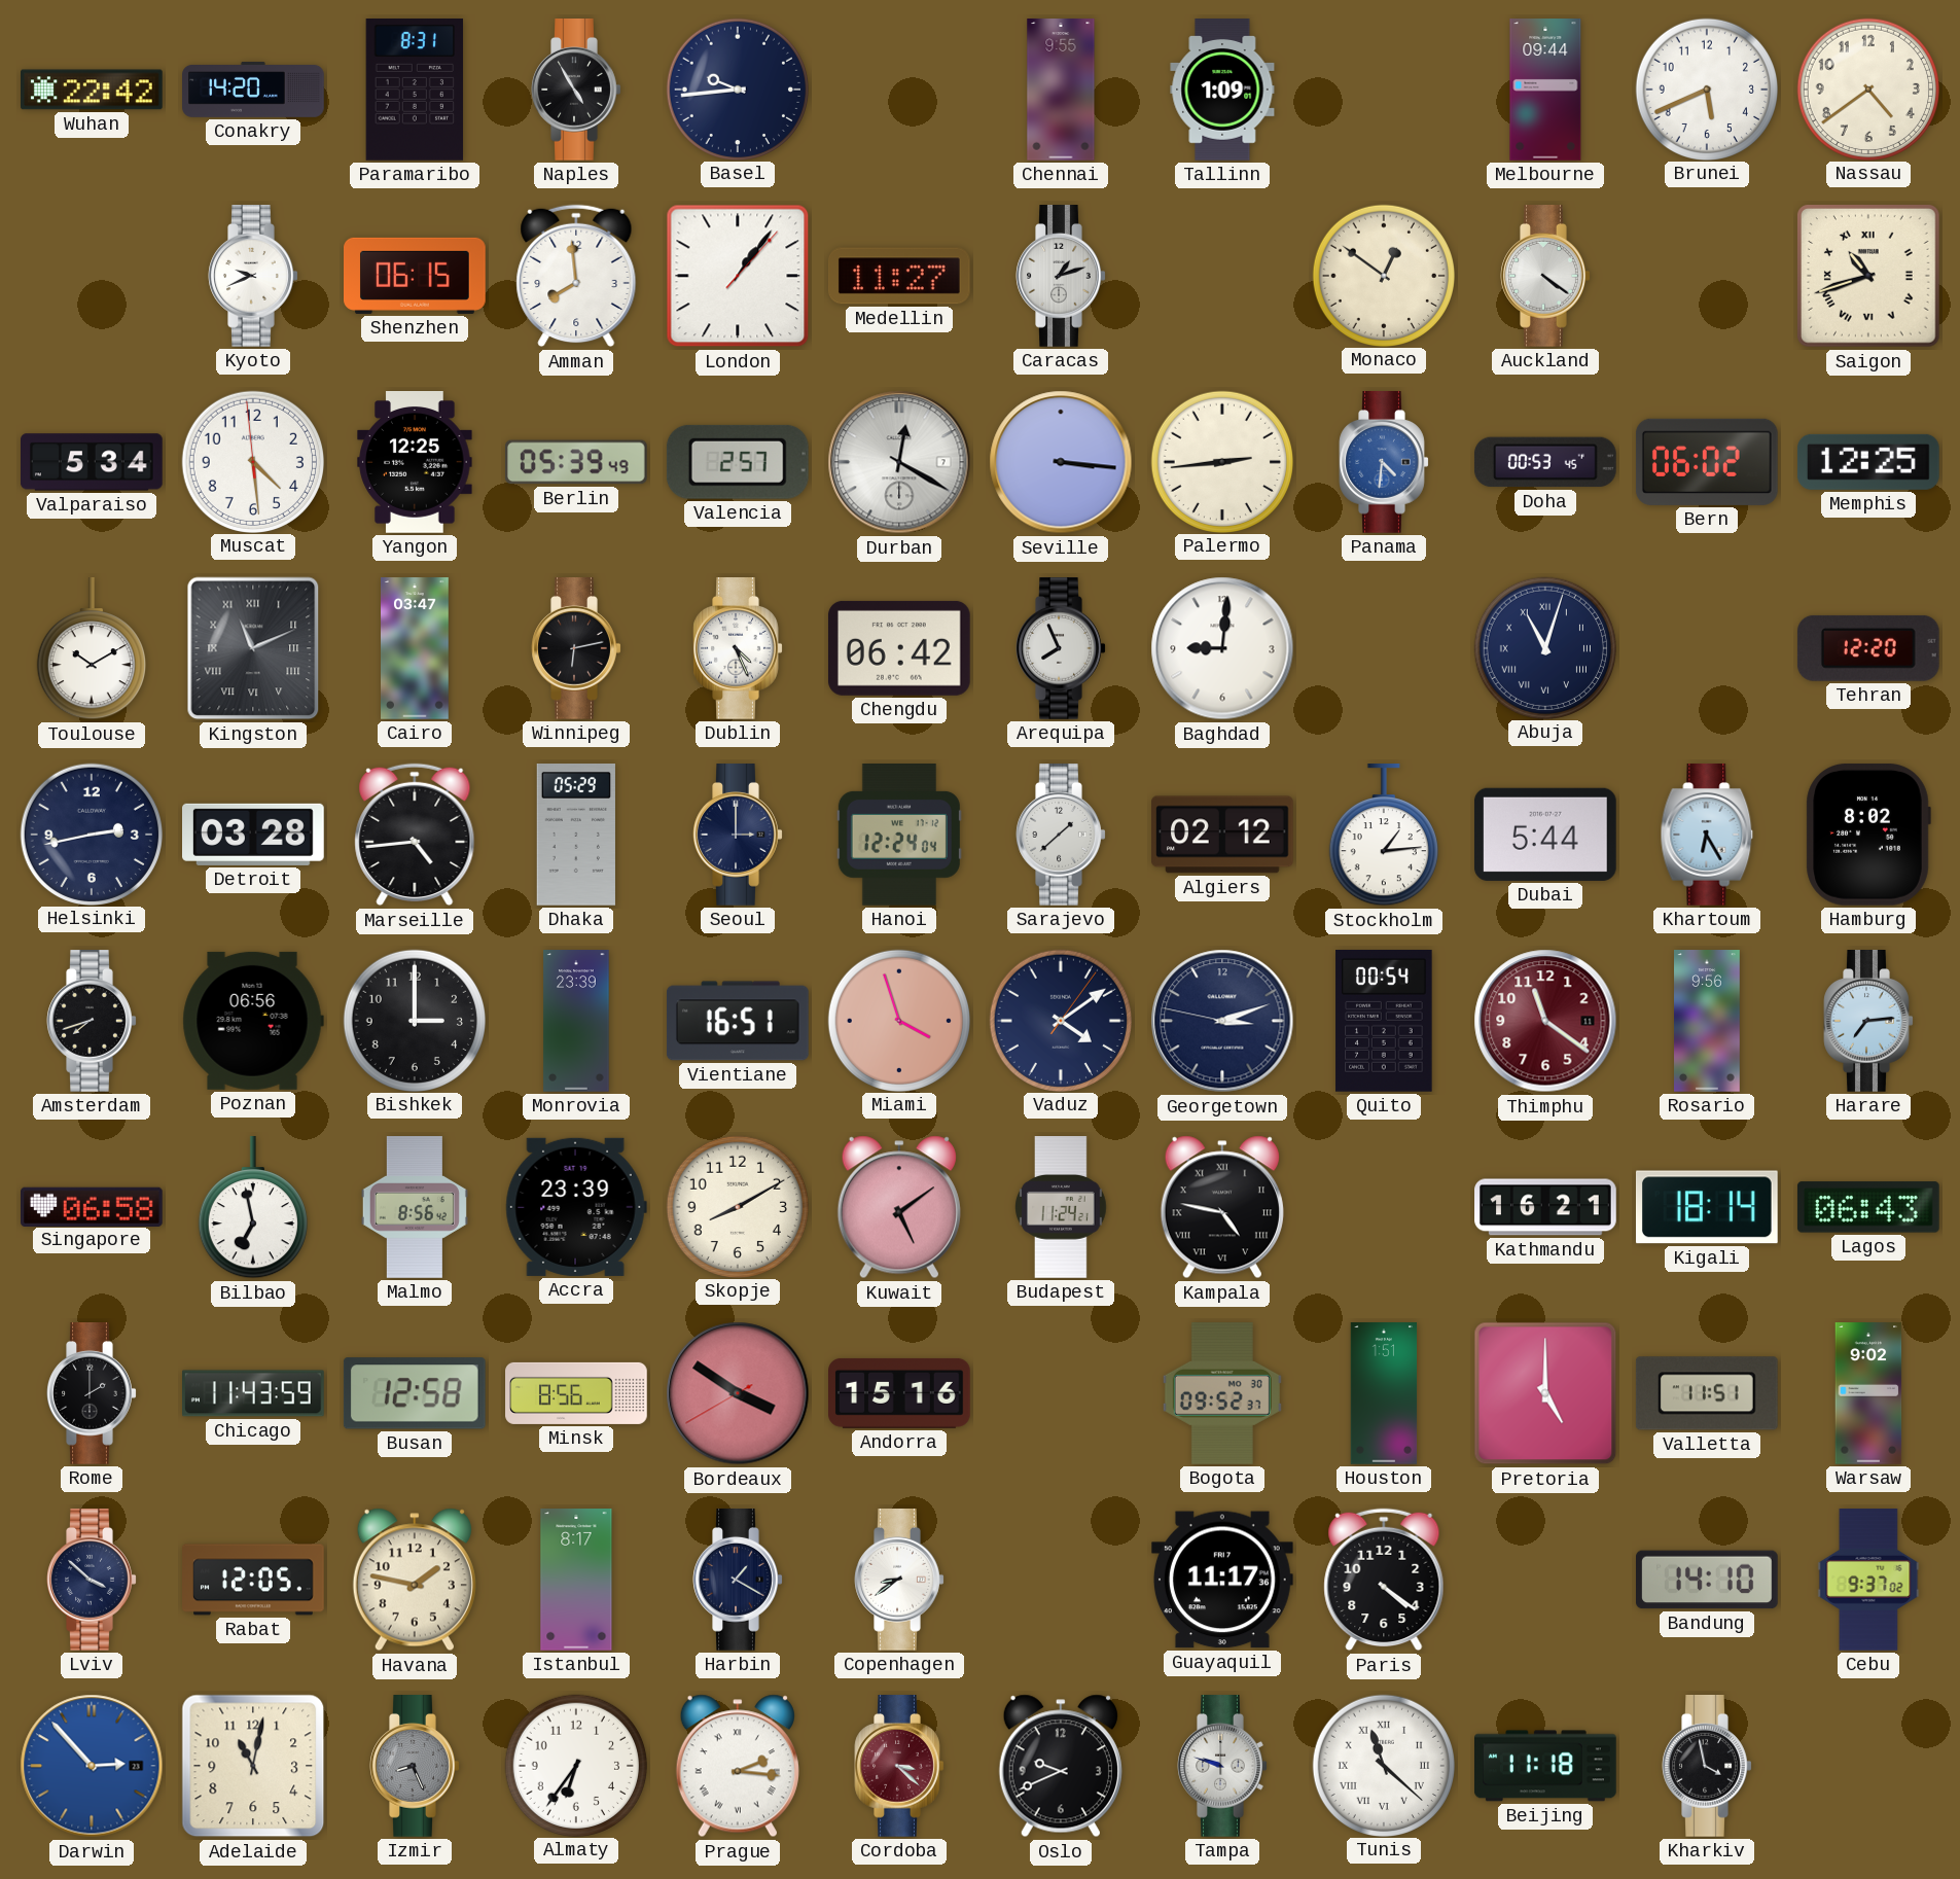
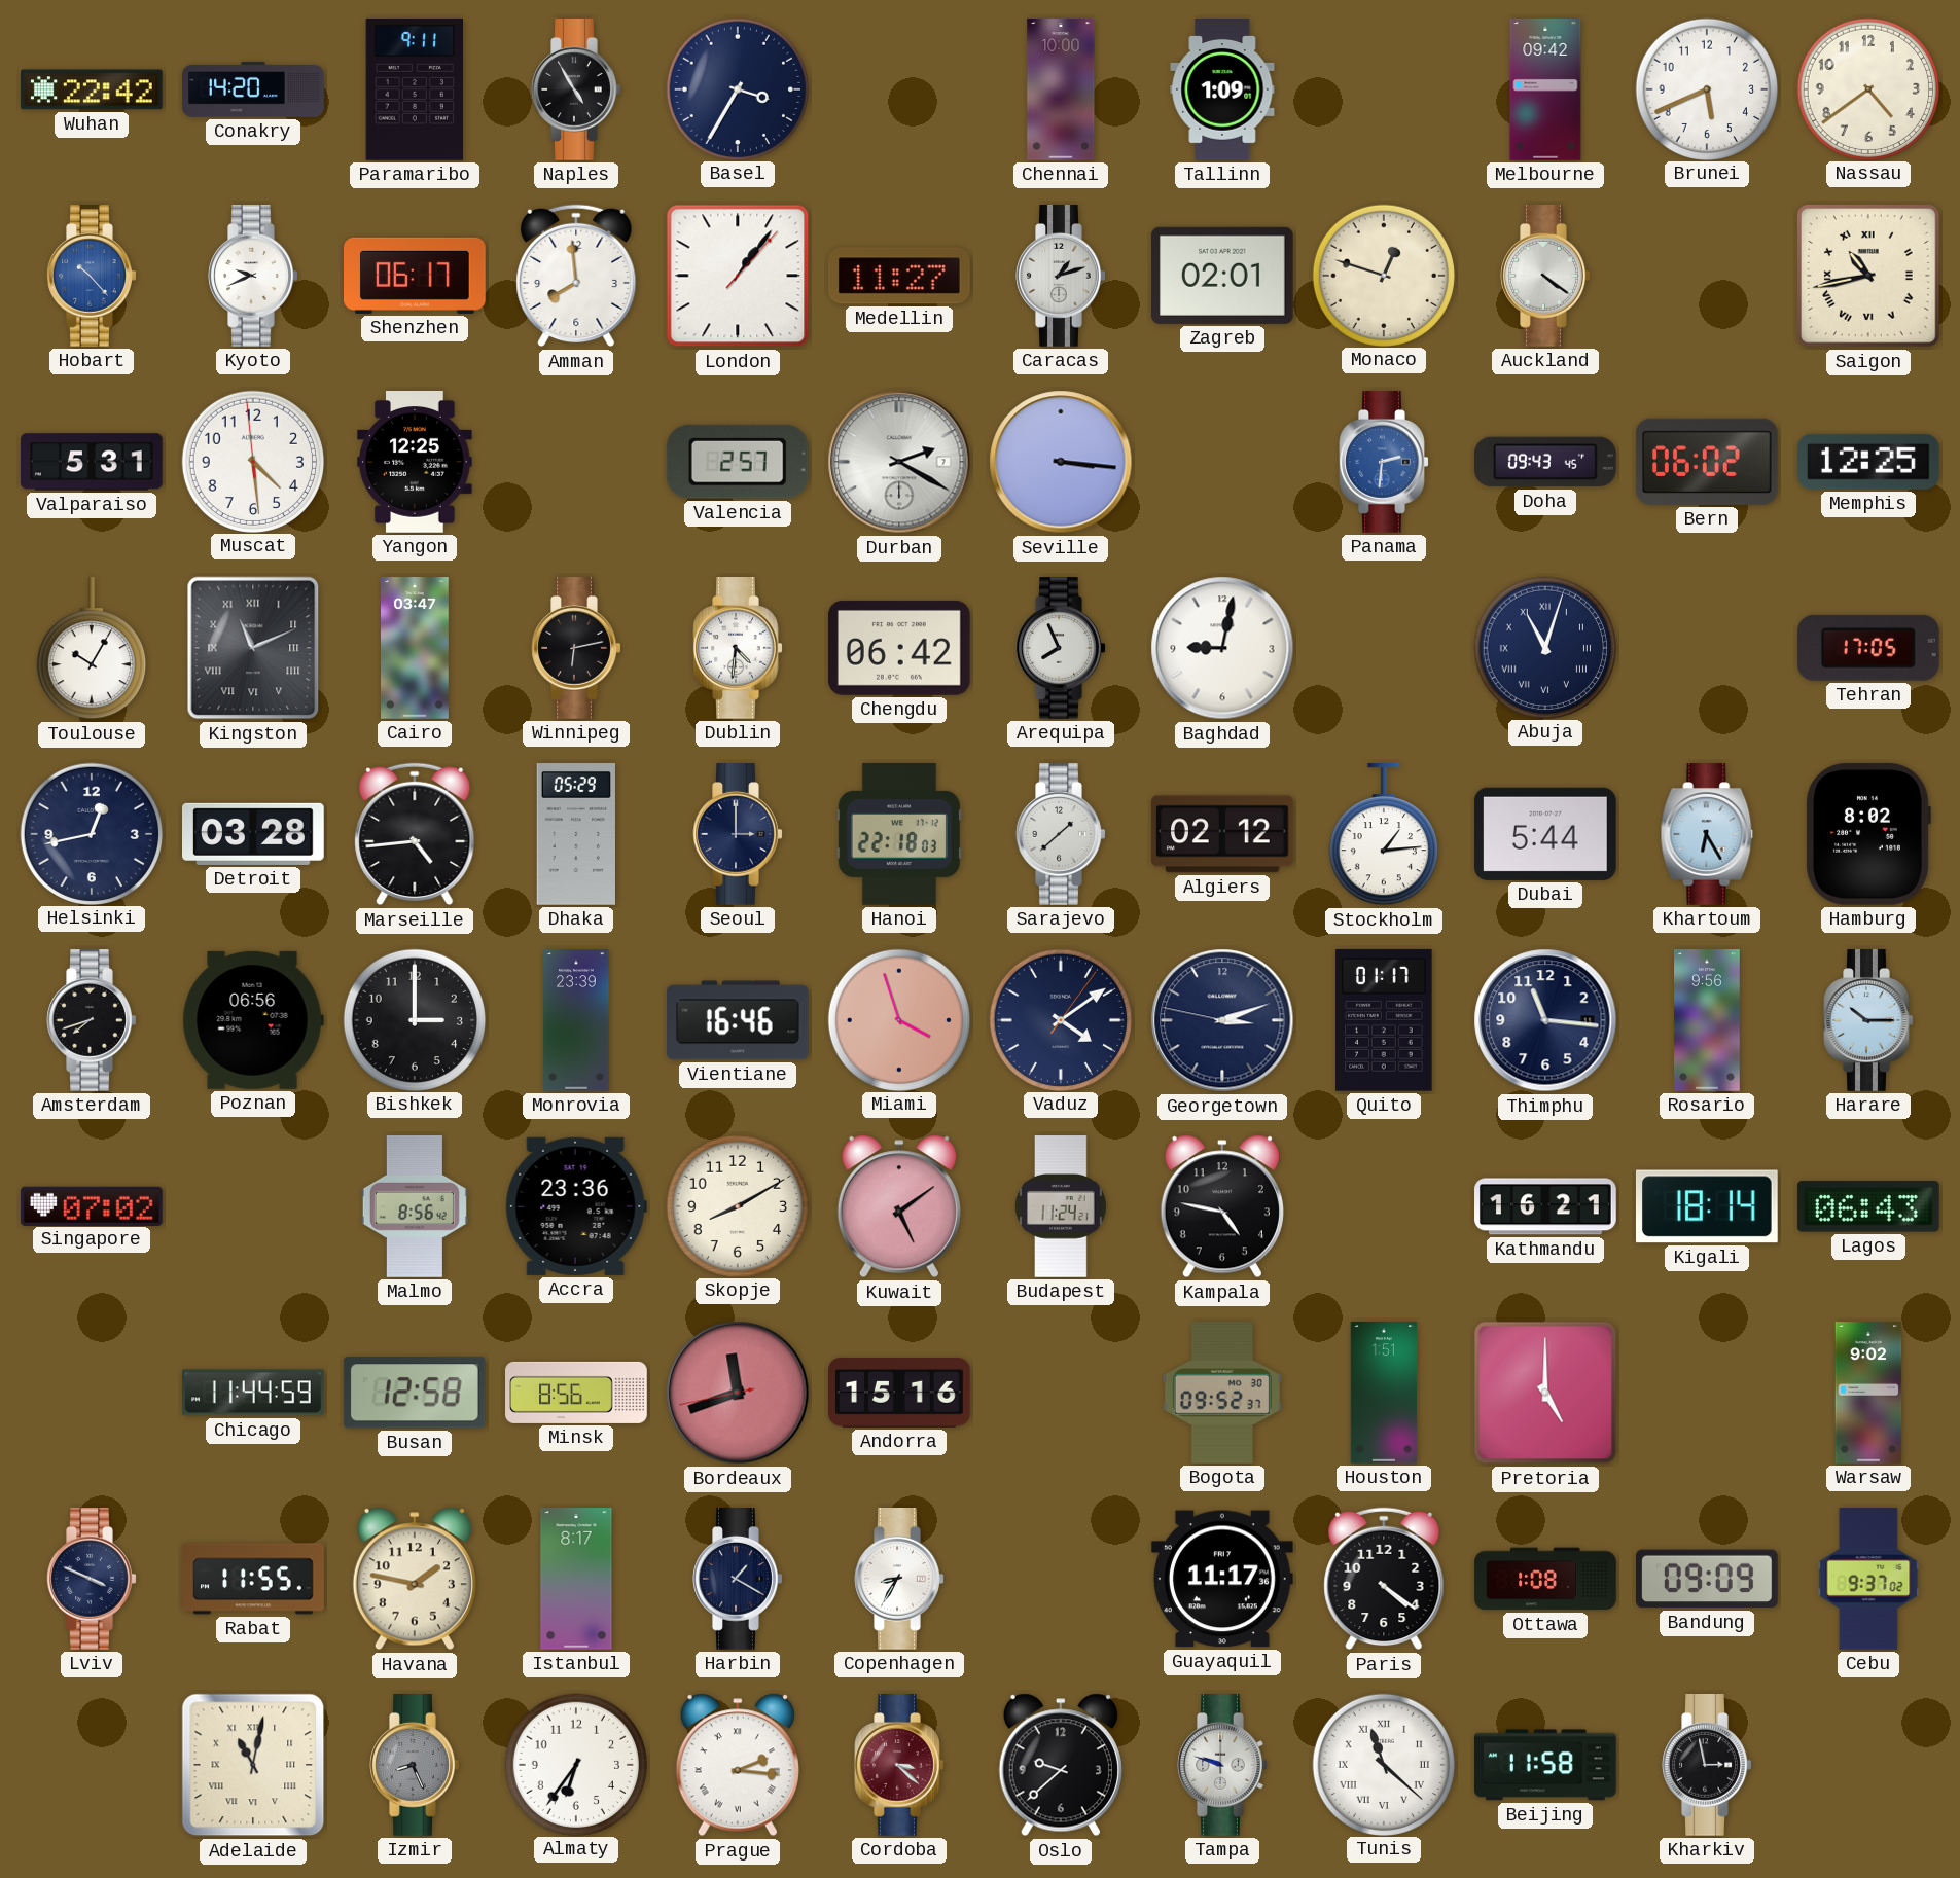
Paramaribo: 8:31 -> 9:11
Basel: 9:44 -> 3:35
Chennai: 9:55 -> 10:00
Melbourne: 09:44 -> 09:42
Hobart: none -> 10:23
Shenzhen: 06:15 -> 06:17
Zagreb: none -> 02:01
Monaco: 12:51 -> 12:48
Saigon: 10:42 -> 10:43
Valparaiso: 5:34 -> 5:31
Berlin: 05:39 -> none
Durban: 12:20 -> 2:20
Palermo: 2:44 -> none
Panama: 4:31 -> 2:31
Doha: 00:53 -> 09:43
Toulouse: 10:10 -> 10:05
Dublin: 4:26 -> 4:31
Baghdad: 9:01 -> 9:02
Tehran: 12:20 -> 17:05
Helsinki: 2:43 -> 12:43
Hanoi: 12:24 -> 22:18
Vientiane: 16:51 -> 16:46
Quito: 00:54 -> 01:17
Thimphu: 11:21 -> 11:16
Thimphu dial: burgundy -> navy
Harare: 7:14 -> 10:15
Singapore: 06:58 -> 07:02
Bilbao: 6:58 -> none
Accra: 23:39 -> 23:36
Kampala numerals: Roman -> Arabic
Rome: 2:00 -> none
Chicago: 11:43 -> 11:44
Bordeaux: 3:50 -> 11:41
Valletta: 11:51 -> none
Lviv: 3:52 -> 3:49
Rabat: 12:05 -> 11:55
Copenhagen: 8:39 -> 8:35
Ottawa: none -> 1:08
Bandung: 14:10 -> 09:09
Darwin: 2:53 -> none
Adelaide numerals: Arabic -> Roman
Oslo: 9:41 -> 9:38
Beijing: 11:18 -> 11:58
Kharkiv: 3:58 -> 2:58
